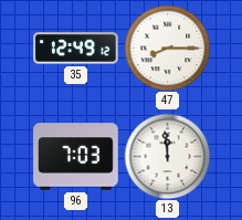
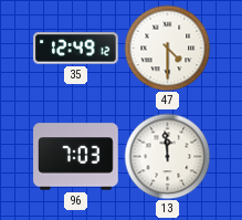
47: 8:15 -> 4:30
